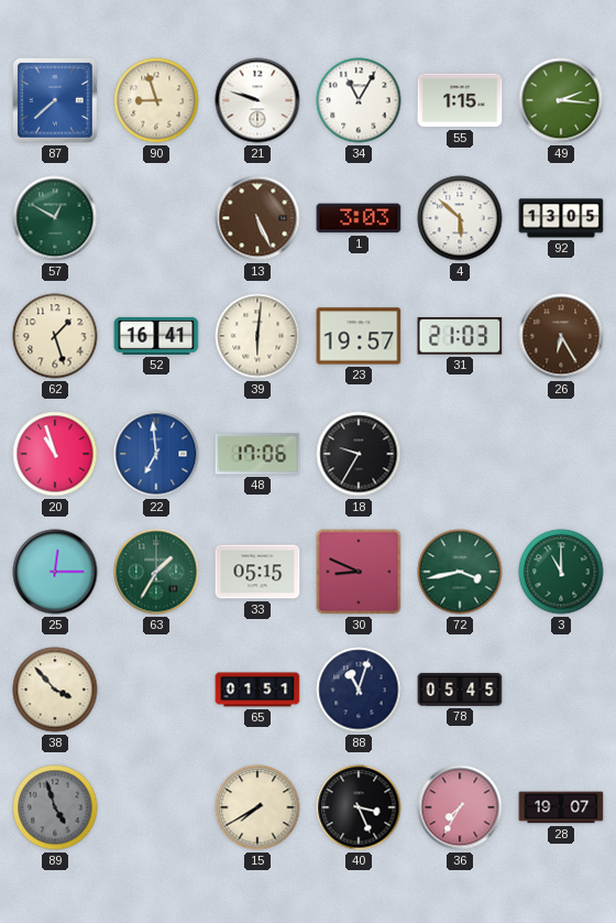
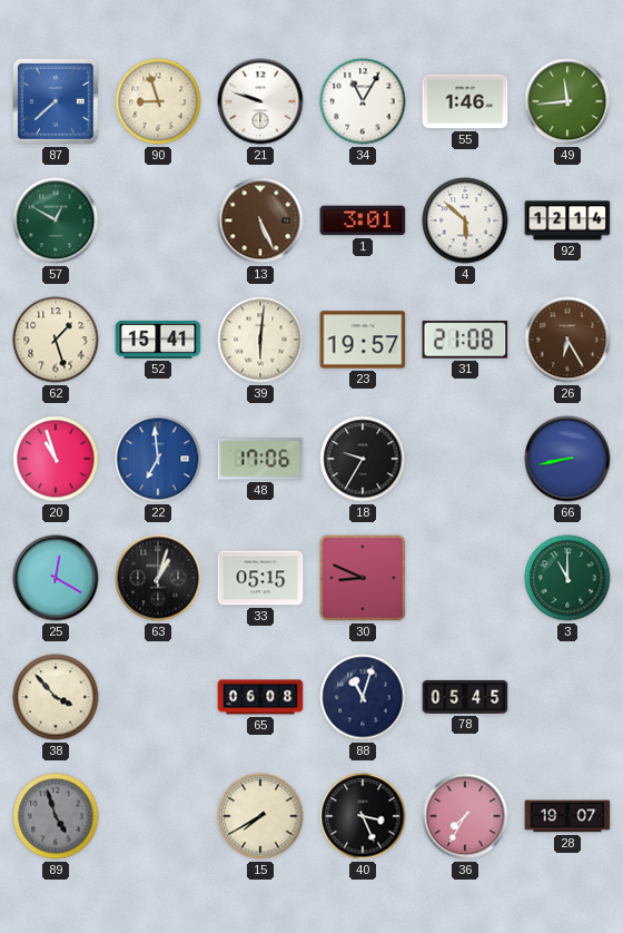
55: 1:15 -> 1:46
49: 2:16 -> 11:44
1: 3:03 -> 3:01
92: 13:05 -> 12:14
52: 16:41 -> 15:41
31: 21:03 -> 21:08
66: none -> 8:43
25: 12:15 -> 12:20
63: 1:35 -> 1:03
63 dial: green -> black
72: 3:43 -> none
65: 01:51 -> 06:08
